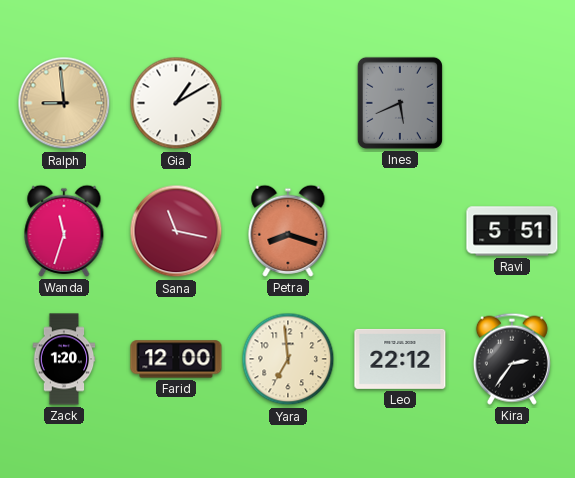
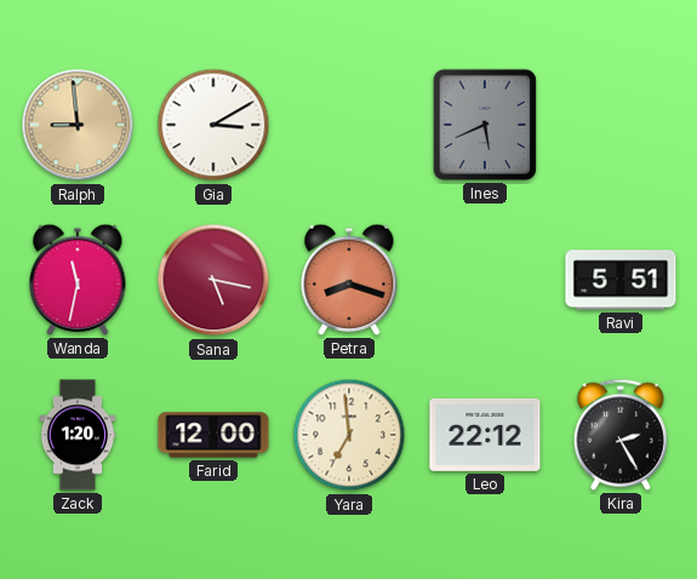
Gia: 1:10 -> 3:10
Wanda: 11:33 -> 11:32
Sana: 11:17 -> 5:17
Kira: 2:36 -> 2:25
